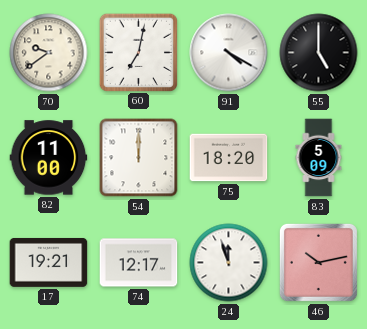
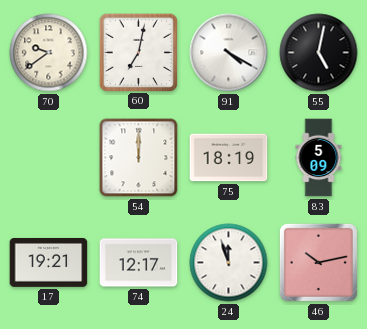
55: 5:00 -> 5:02
82: 11:00 -> none
75: 18:20 -> 18:19
